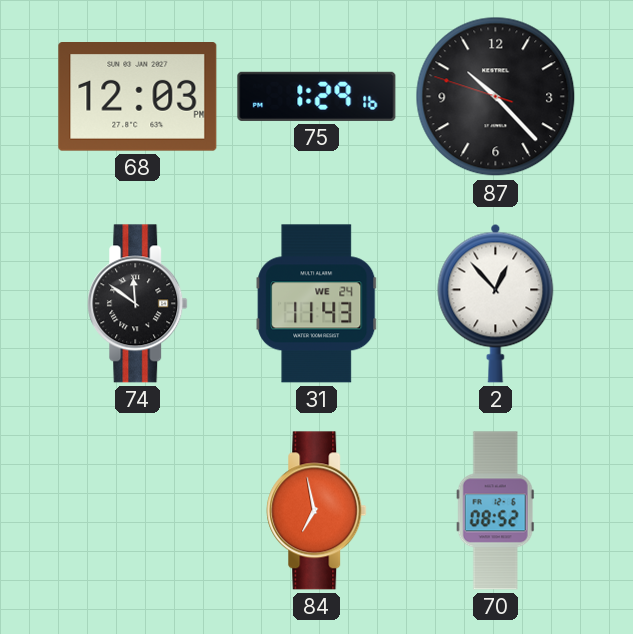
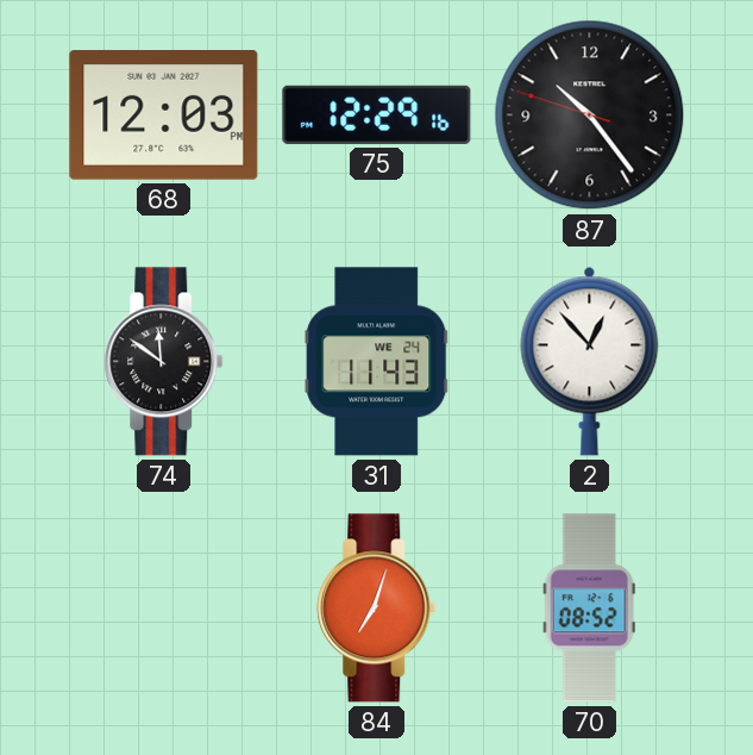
75: 1:29 -> 12:29
87: 10:22 -> 10:23
84: 6:58 -> 7:03
